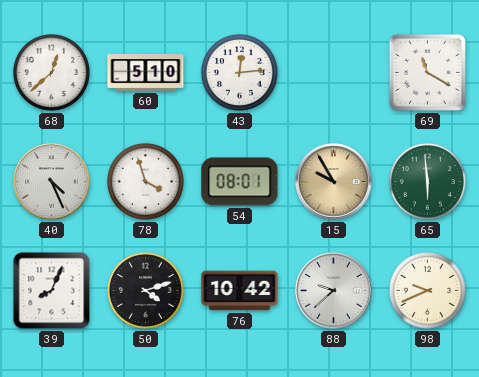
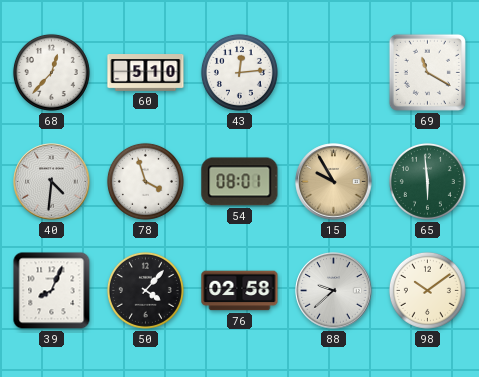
68: 12:38 -> 12:37
40: 4:26 -> 4:31
50: 4:12 -> 4:07
76: 10:42 -> 02:58
98: 9:41 -> 10:09
